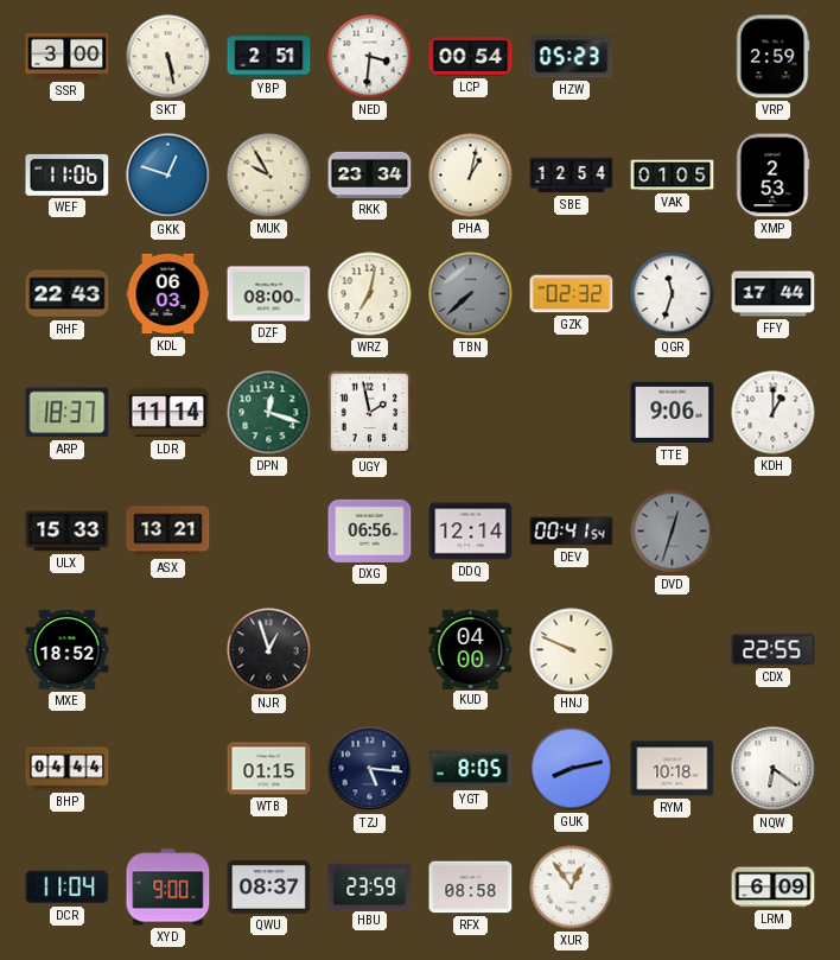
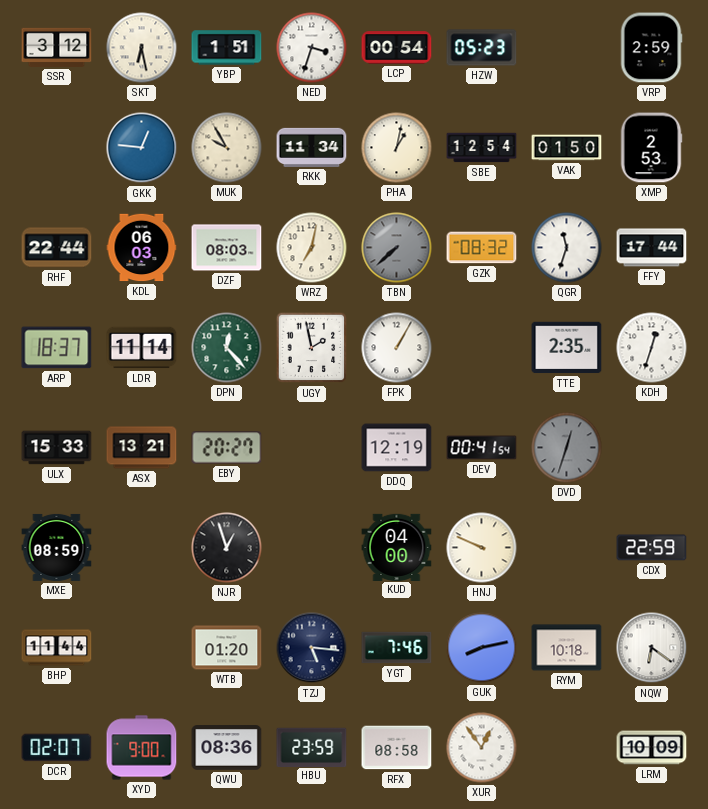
SSR: 3:00 -> 3:12
SKT: 5:28 -> 6:28
YBP: 2:51 -> 1:51
NED: 3:31 -> 3:33
WEF: 11:06 -> none
GKK: 12:48 -> 12:46
RKK: 23:34 -> 11:34
VAK: 01:05 -> 01:50
RHF: 22:43 -> 22:44
DZF: 08:00 -> 08:03
GZK: 02:32 -> 08:32
DPN: 12:18 -> 12:23
FPK: none -> 1:05
TTE: 9:06 -> 2:35
KDH: 1:00 -> 12:33
EBY: none -> 20:27
DXG: 06:56 -> none
DDQ: 12:14 -> 12:19
MXE: 18:52 -> 08:59
CDX: 22:55 -> 22:59
BHP: 04:44 -> 11:44
WTB: 01:15 -> 01:20
YGT: 8:05 -> 7:46
DCR: 11:04 -> 02:07
QWU: 08:37 -> 08:36
LRM: 6:09 -> 10:09
